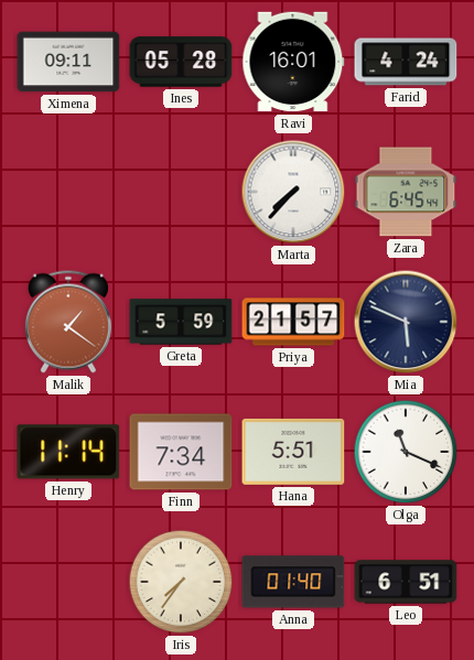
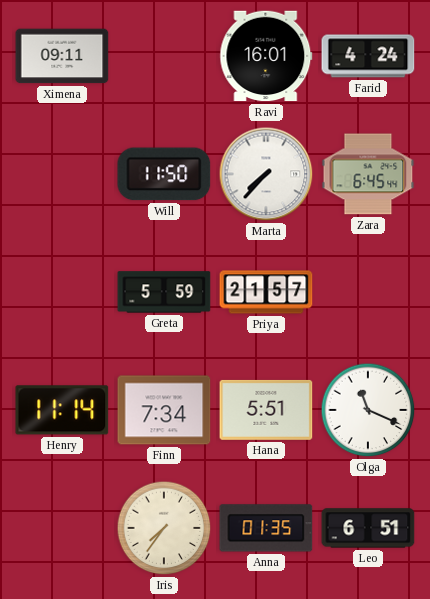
Ines: 05:28 -> none
Will: none -> 11:50
Malik: 1:21 -> none
Mia: 5:49 -> none
Anna: 01:40 -> 01:35
